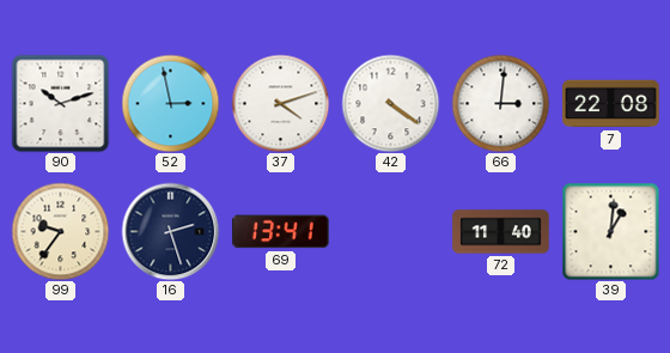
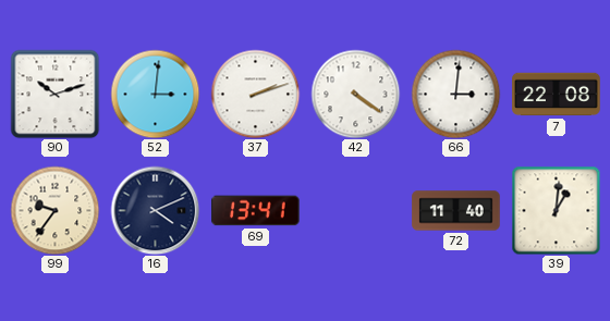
52: 2:58 -> 3:01
37: 4:12 -> 2:12
16: 2:27 -> 4:11
